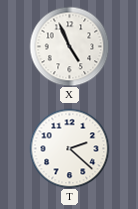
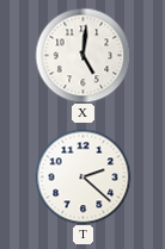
X: 4:56 -> 5:01
